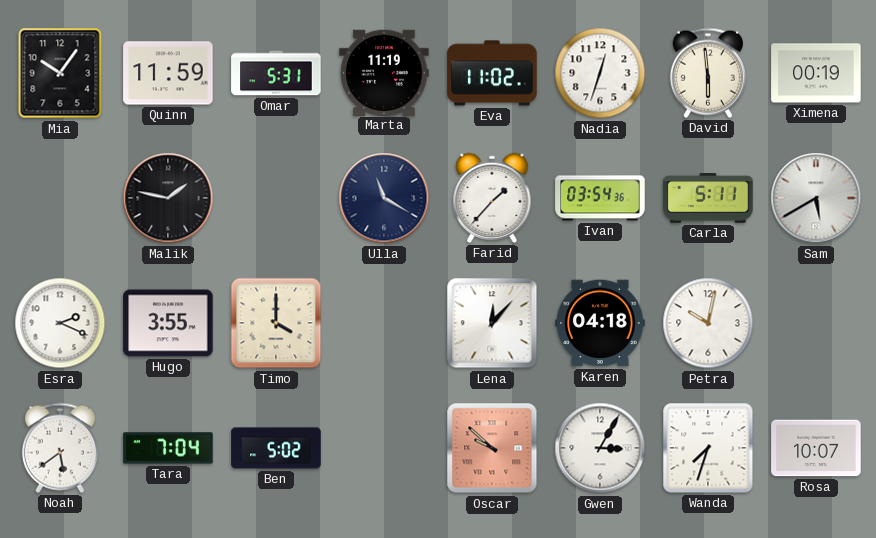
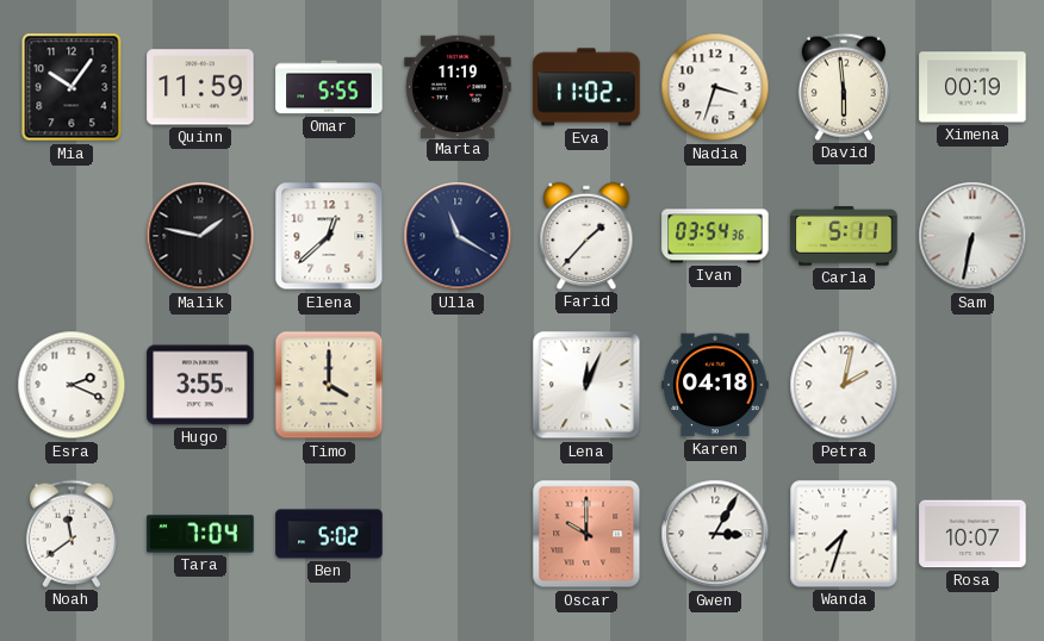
Omar: 5:31 -> 5:55
Nadia: 12:33 -> 3:33
Elena: none -> 12:38
Sam: 5:40 -> 6:32
Lena: 12:07 -> 12:04
Petra: 10:02 -> 2:02
Noah: 5:39 -> 11:39
Oscar: 9:52 -> 10:00
